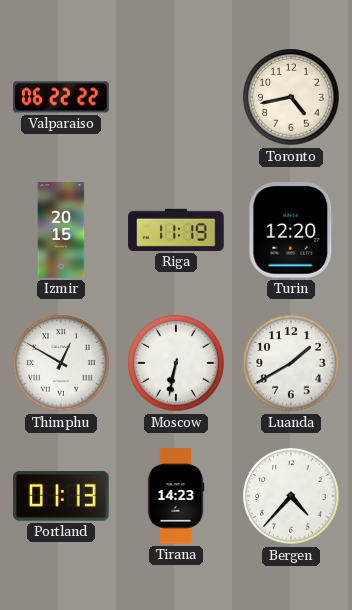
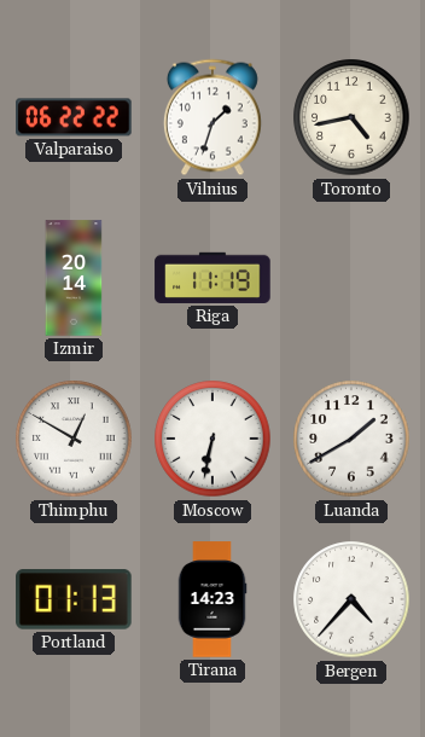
Vilnius: none -> 1:33
Izmir: 20:15 -> 20:14
Turin: 12:20 -> none
